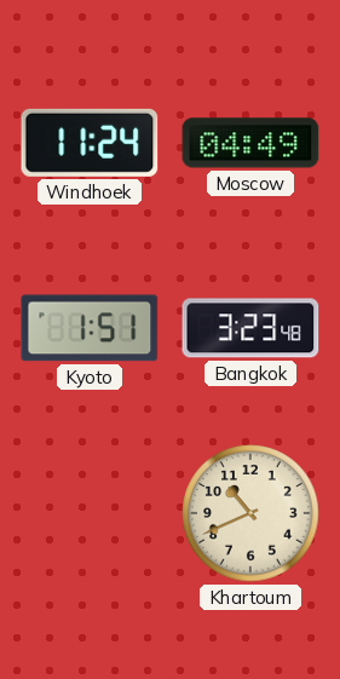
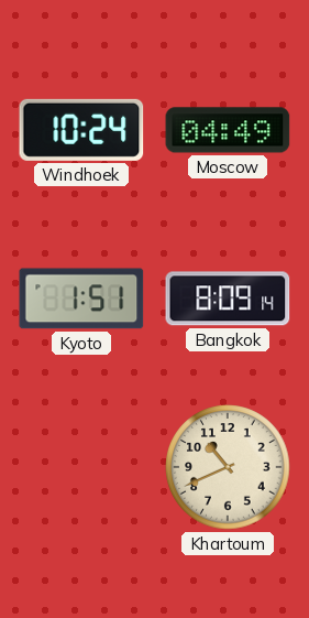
Windhoek: 11:24 -> 10:24
Bangkok: 3:23 -> 8:09
